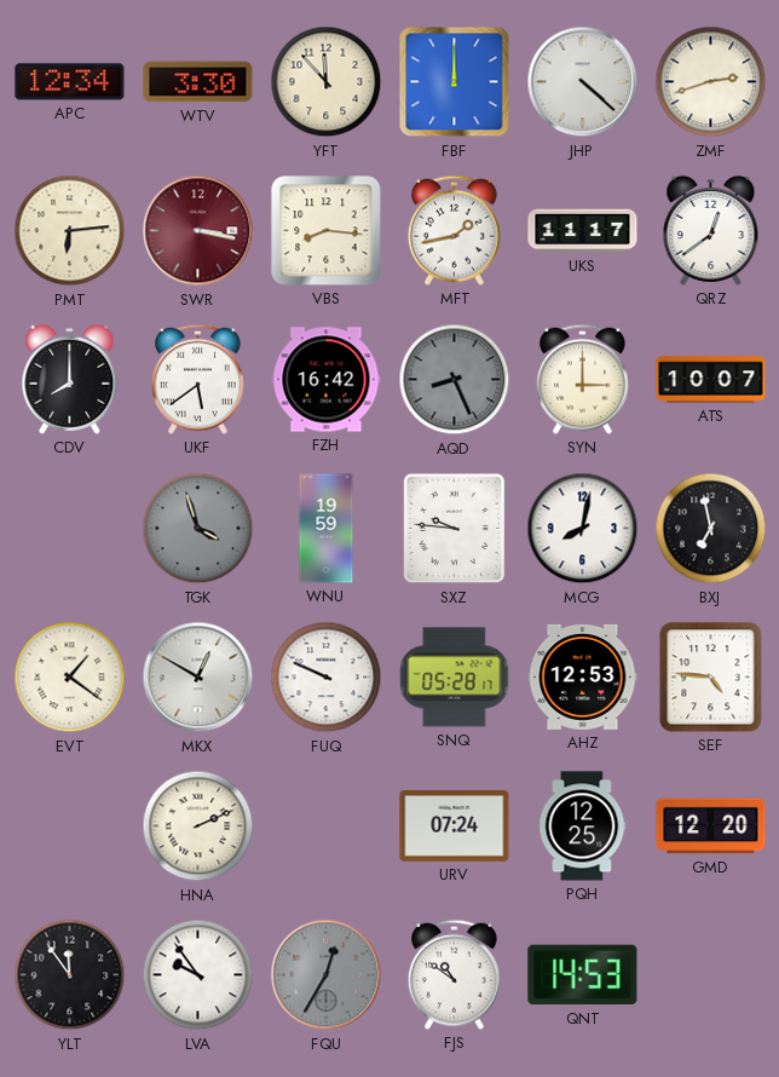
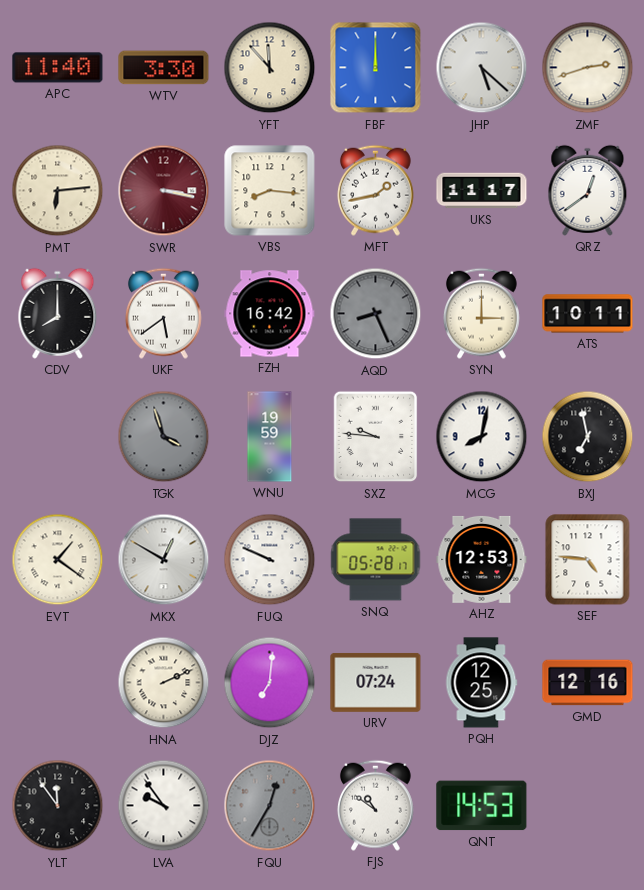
APC: 12:34 -> 11:40
JHP: 4:22 -> 5:22
ATS: 10:07 -> 10:11
DJZ: none -> 7:01
GMD: 12:20 -> 12:16
